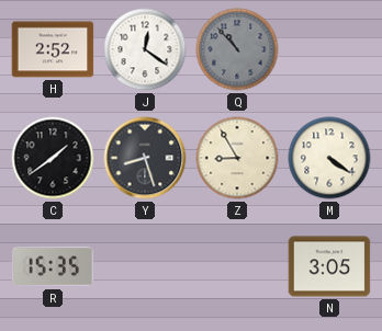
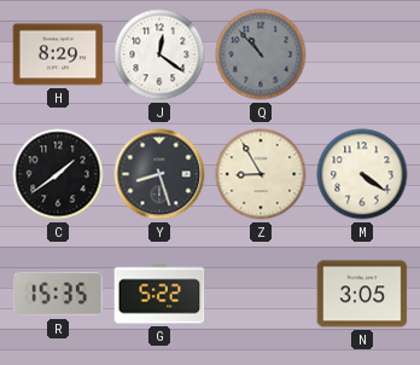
H: 2:52 -> 8:29
G: none -> 5:22
